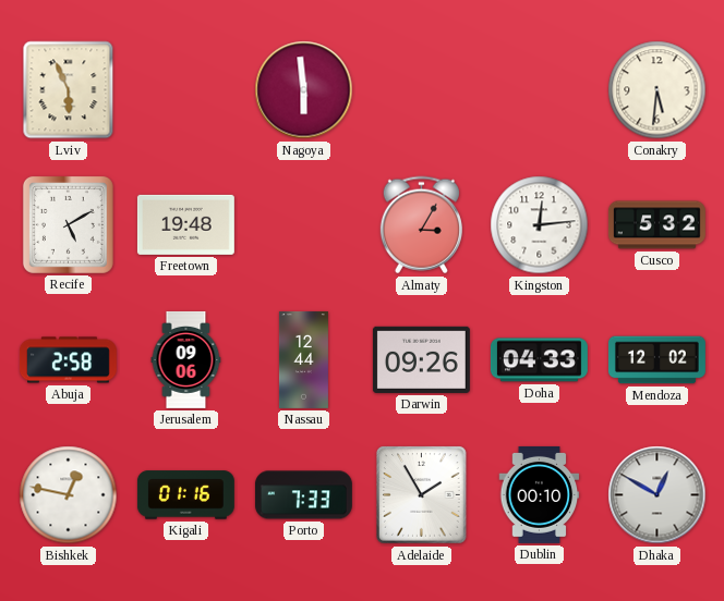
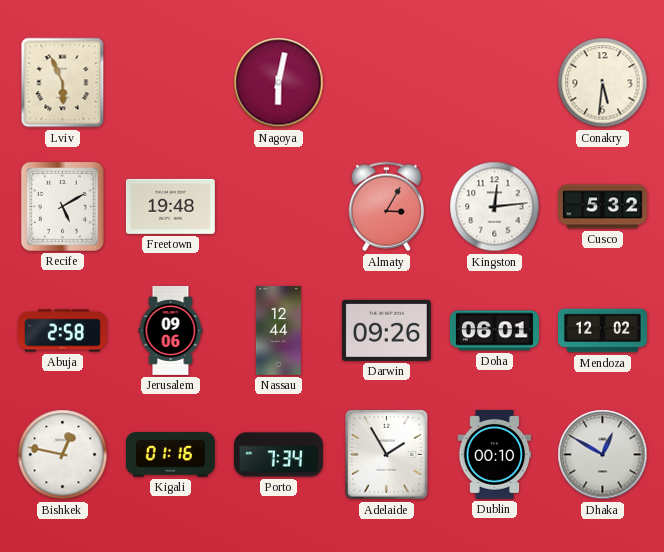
Nagoya: 5:59 -> 6:02
Doha: 04:33 -> 06:01
Porto: 7:33 -> 7:34
